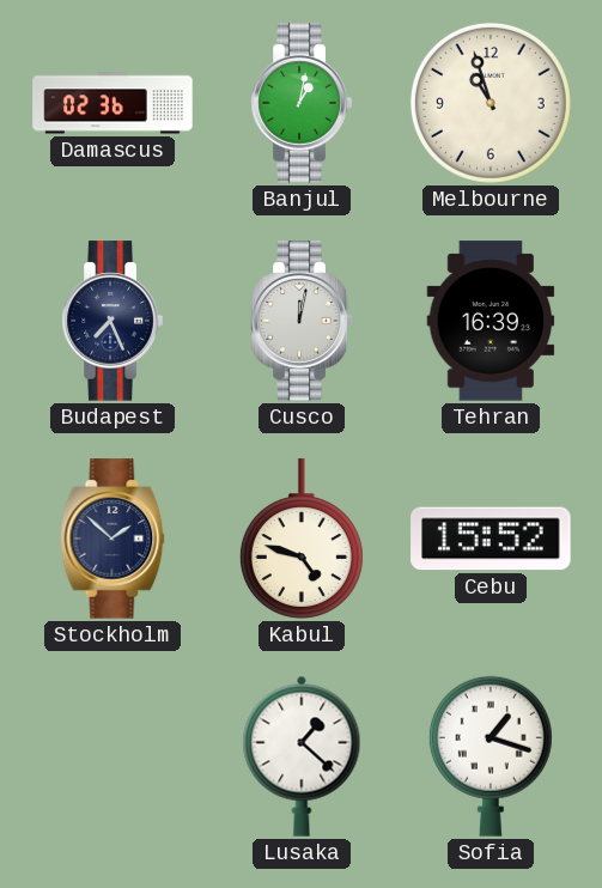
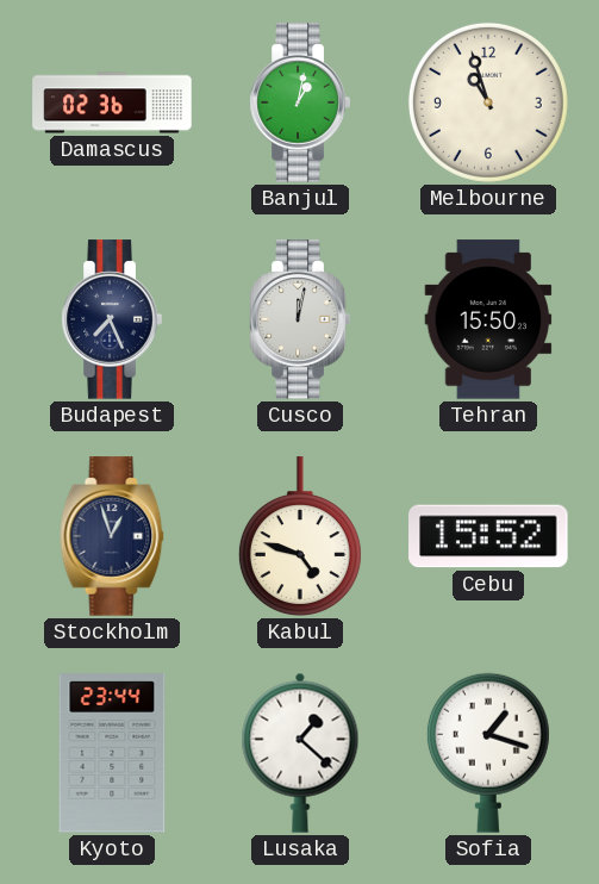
Tehran: 16:39 -> 15:50
Stockholm: 1:52 -> 12:57
Kyoto: none -> 23:44
